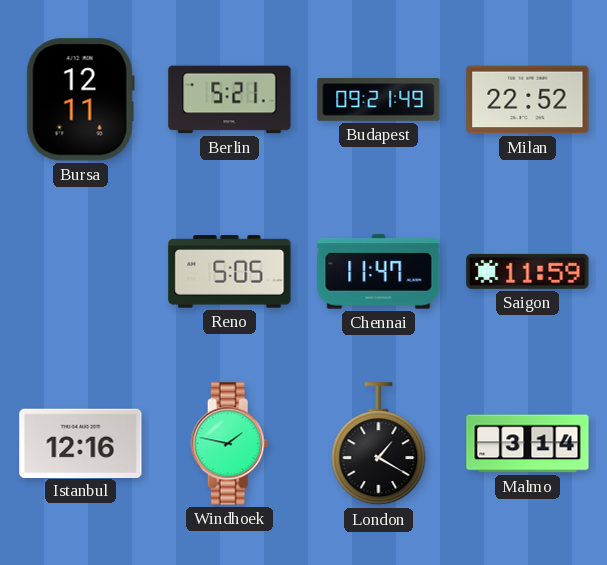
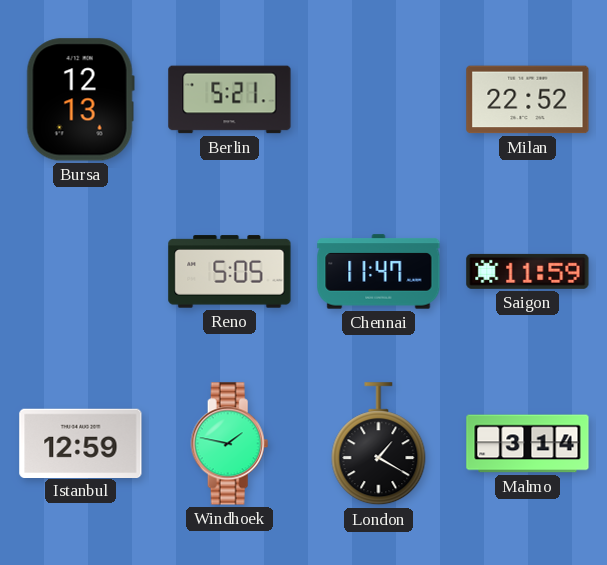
Bursa: 12:11 -> 12:13
Budapest: 09:21 -> none
Istanbul: 12:16 -> 12:59
